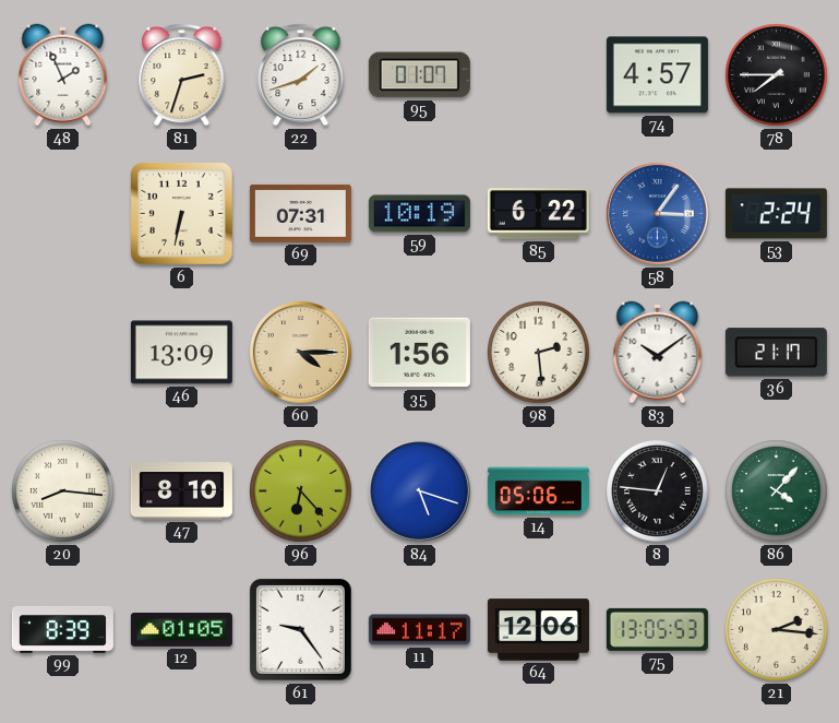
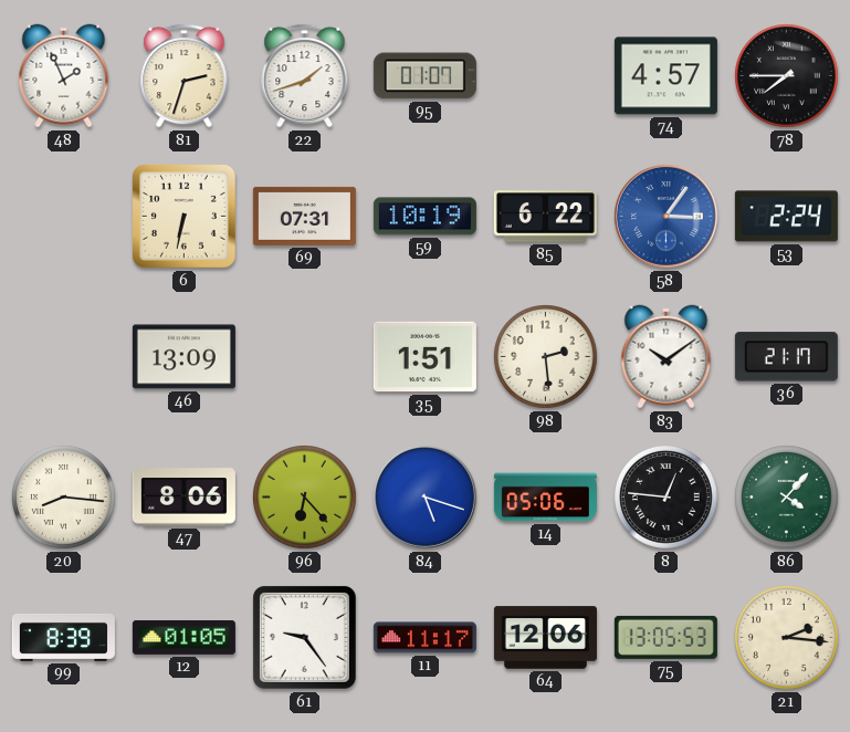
60: 4:15 -> none
35: 1:56 -> 1:51
47: 8:10 -> 8:06
